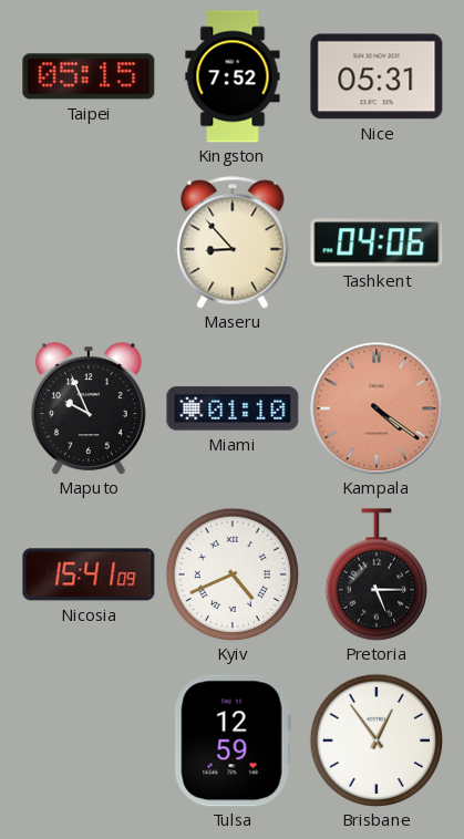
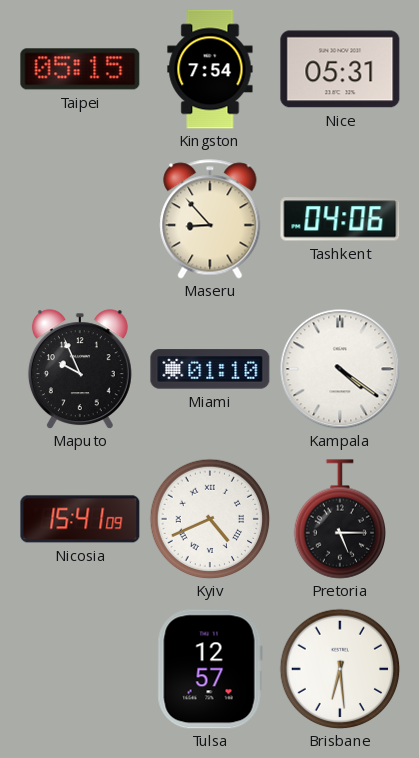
Kingston: 7:52 -> 7:54
Kampala dial: salmon -> white
Tulsa: 12:59 -> 12:57
Brisbane: 12:54 -> 6:29
